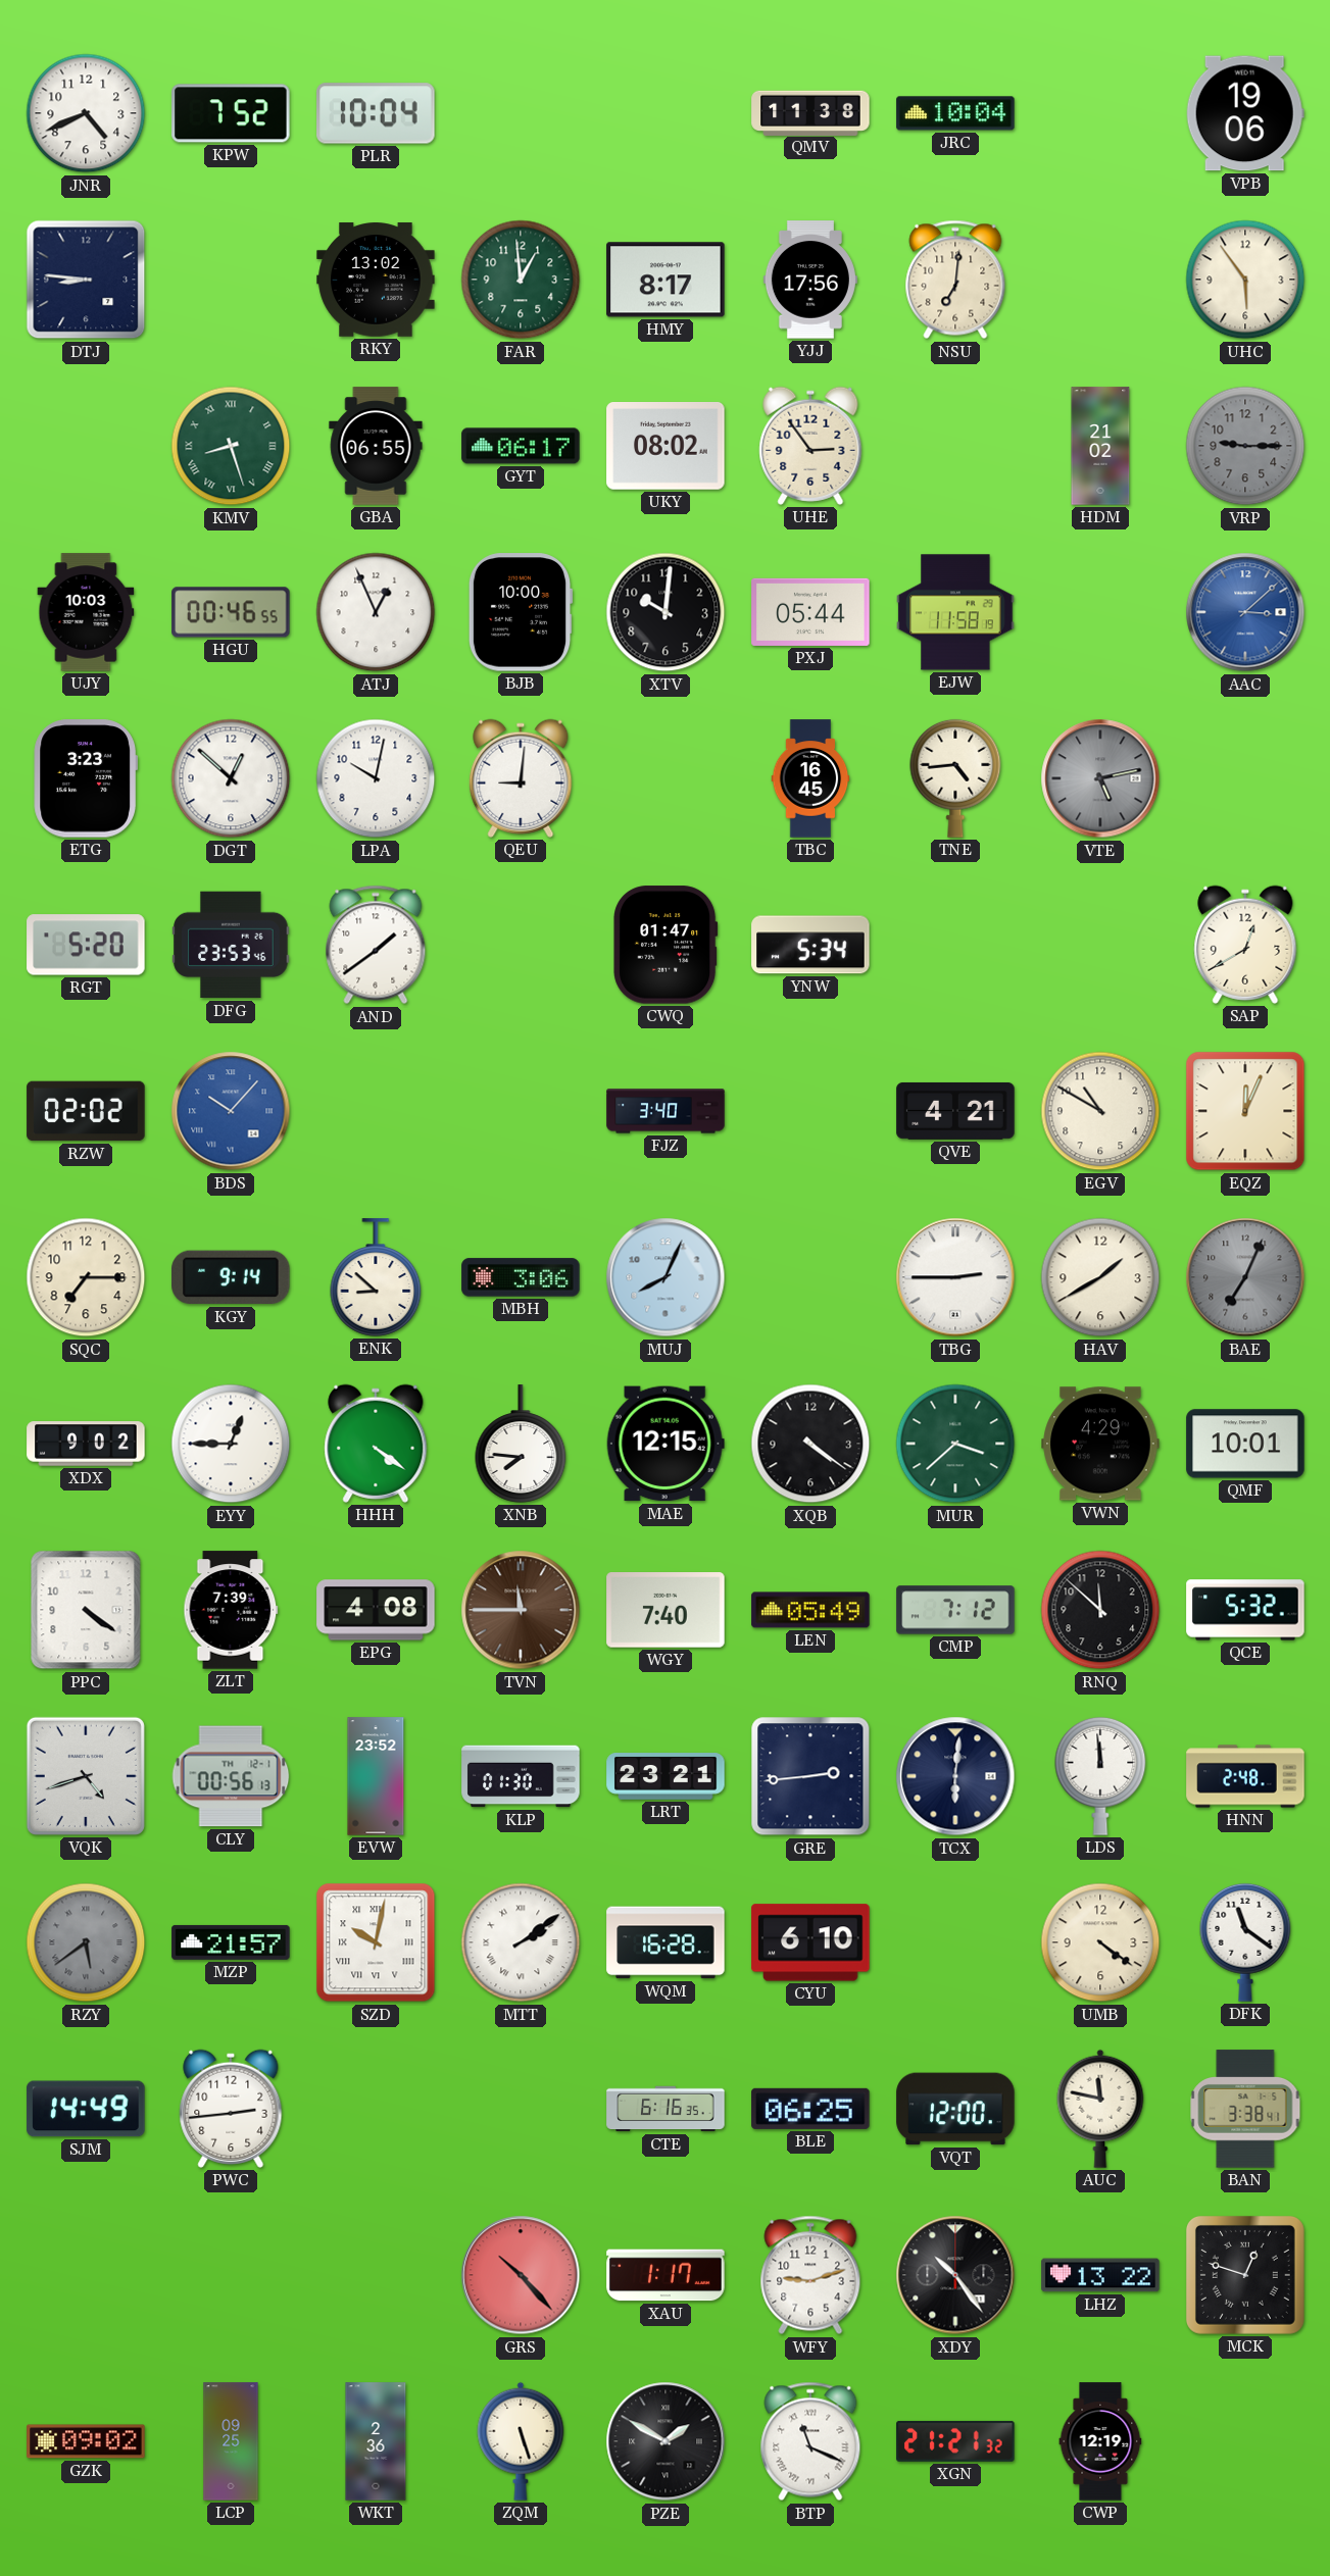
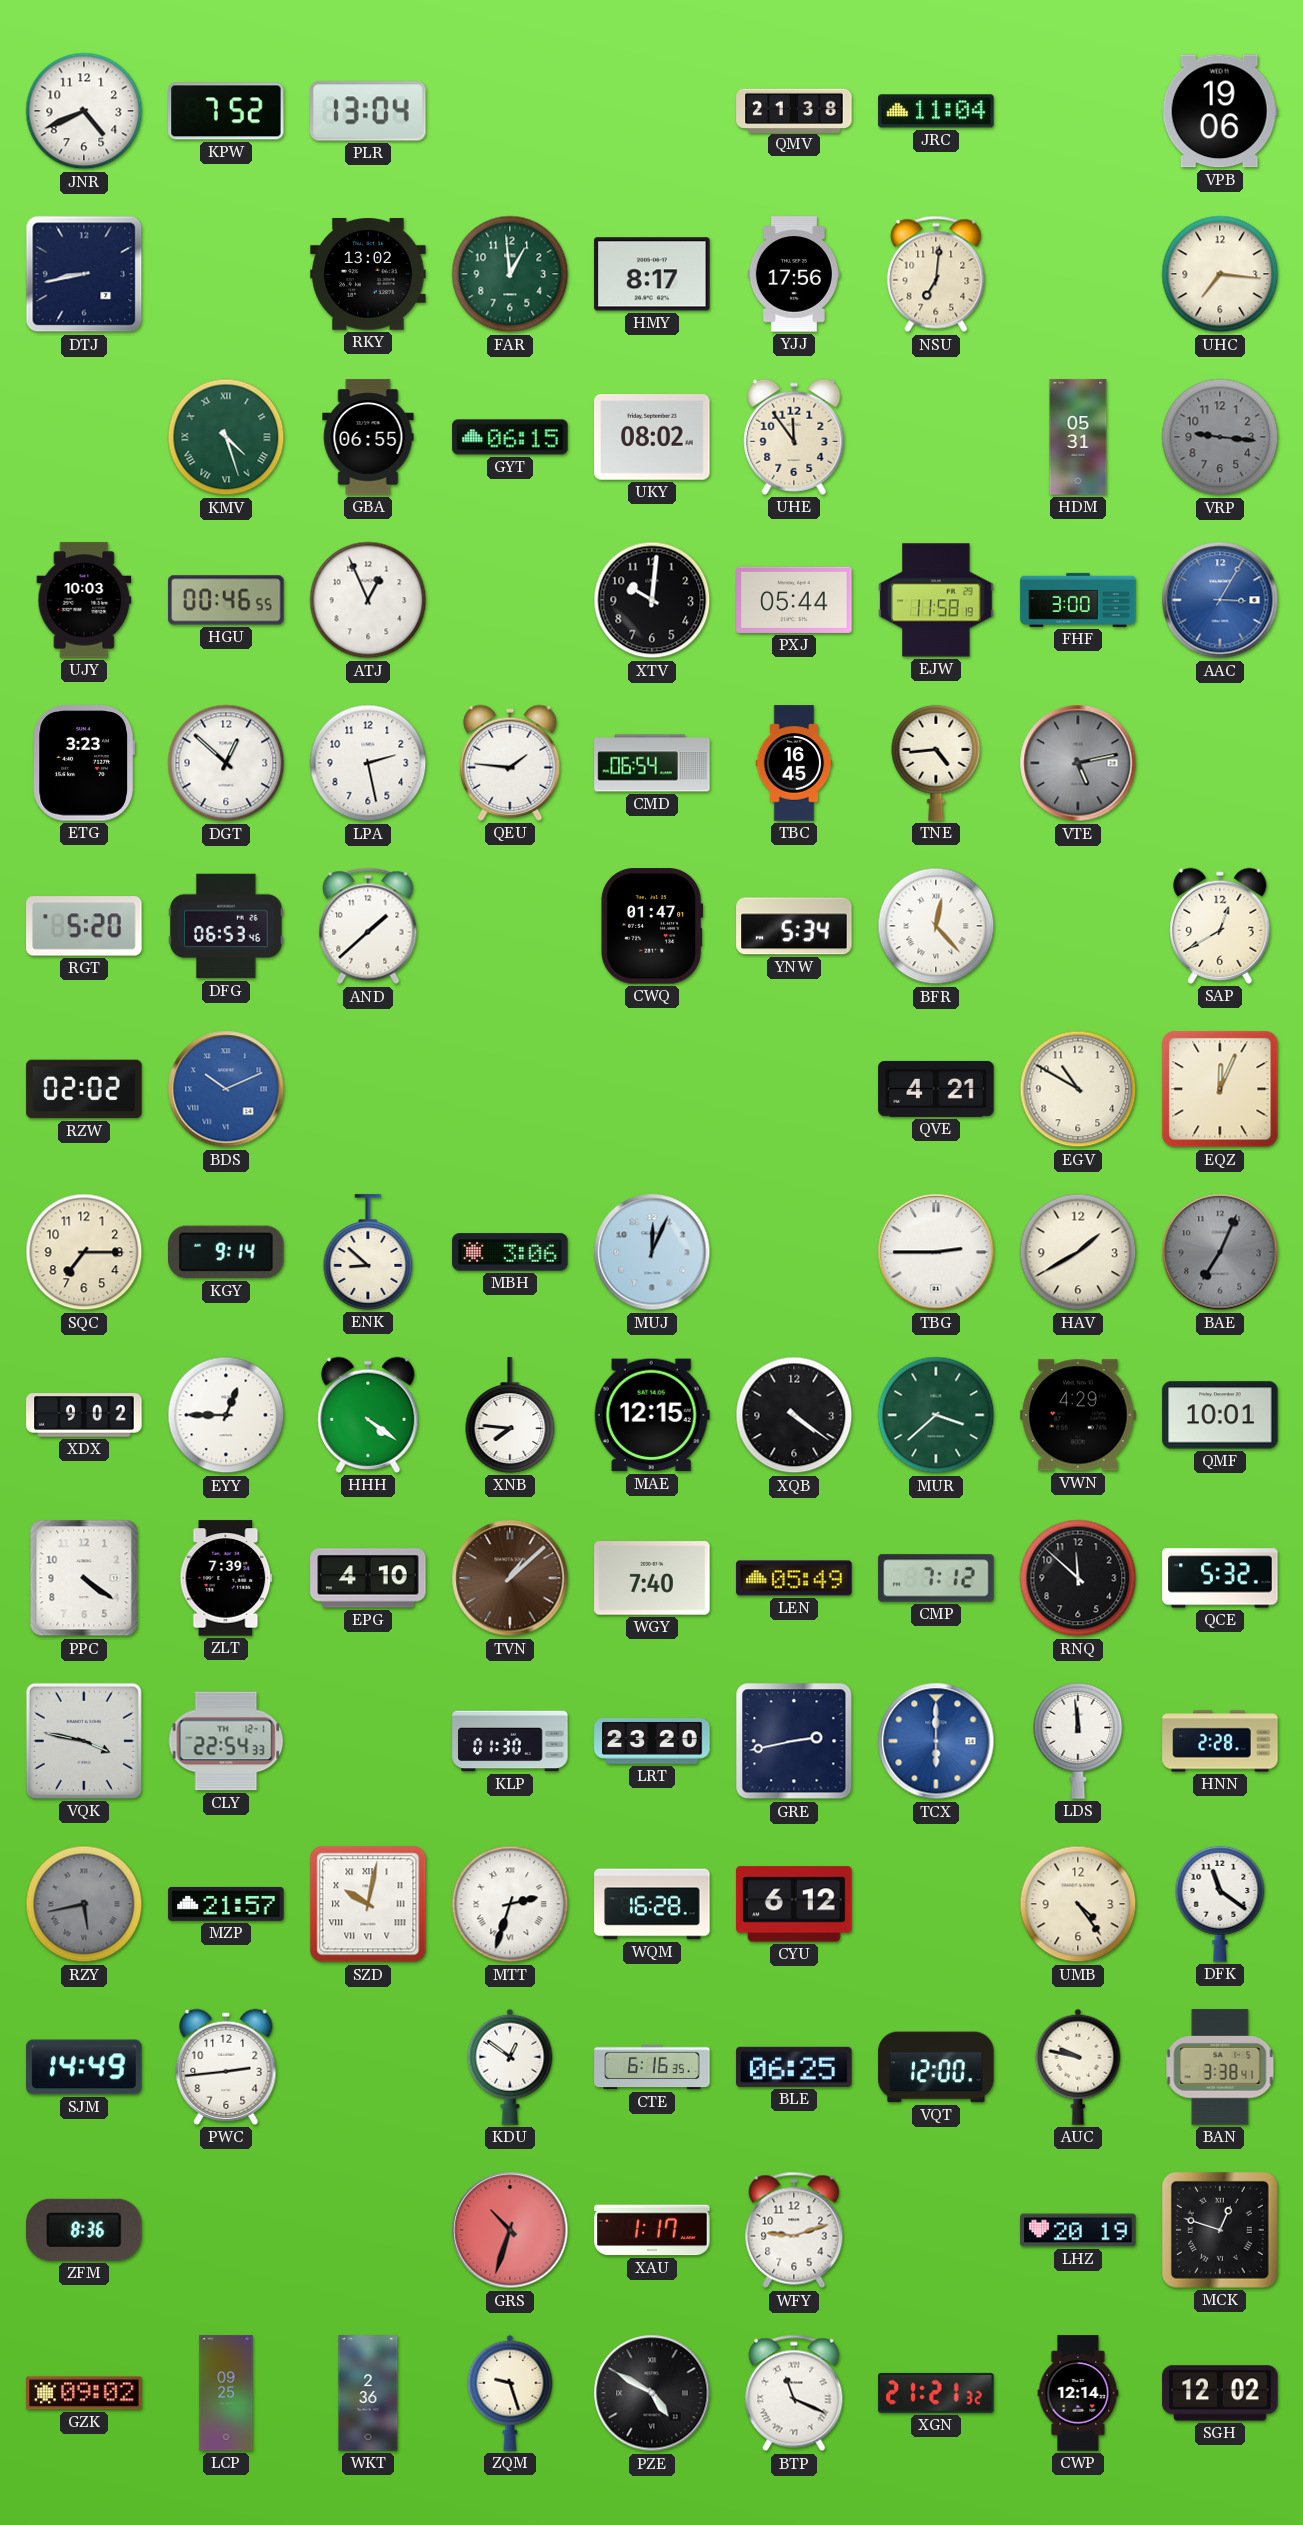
PLR: 10:04 -> 13:04
QMV: 11:38 -> 21:38
JRC: 10:04 -> 11:04
DTJ: 8:46 -> 8:43
UHC: 5:54 -> 7:16
KMV: 8:27 -> 4:27
GYT: 06:17 -> 06:15
UHE: 2:54 -> 11:54
HDM: 21:02 -> 05:31
VRP: 9:15 -> 9:16
BJB: 10:00 -> none
FHF: none -> 3:00
AAC: 3:08 -> 3:05
LPA: 10:02 -> 2:28
QEU: 9:01 -> 1:46
CMD: none -> 06:54
DFG: 23:53 -> 06:53
AND: 1:39 -> 1:38
BFR: none -> 12:23
BDS: 10:07 -> 10:11
FJZ: 3:40 -> none
MUJ: 8:04 -> 12:04
EPG: 4:08 -> 4:10
TVN: 11:45 -> 1:08
VQK: 4:42 -> 3:47
CLY: 00:56 -> 22:54
EVW: 23:52 -> none
LRT: 23:21 -> 23:20
GRE: 2:44 -> 2:43
TCX: 6:01 -> 6:00
TCX dial: navy -> blue
HNN: 2:48 -> 2:28
RZY: 5:39 -> 5:43
MTT: 2:09 -> 2:33
CYU: 6:10 -> 6:12
UMB: 4:21 -> 4:24
KDU: none -> 12:51
AUC: 11:47 -> 9:47
ZFM: none -> 8:36
GRS: 10:23 -> 10:33
XDY: 10:24 -> none
LHZ: 13:22 -> 20:19
ZQM: 5:27 -> 9:27
PZE: 1:50 -> 4:50
CWP: 12:19 -> 12:14
SGH: none -> 12:02
